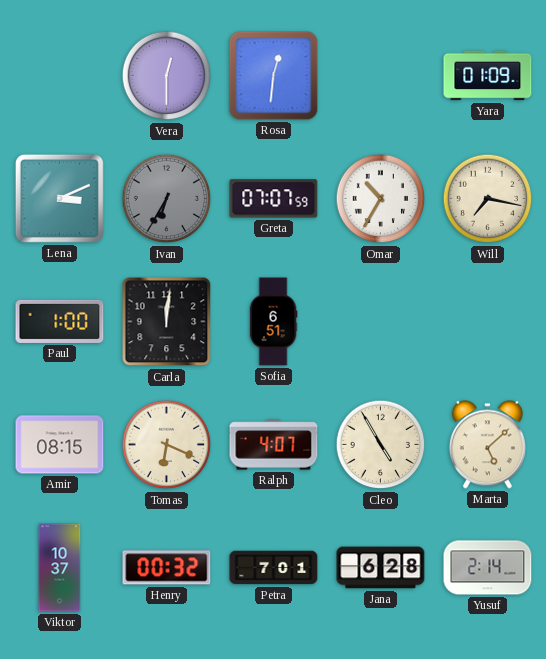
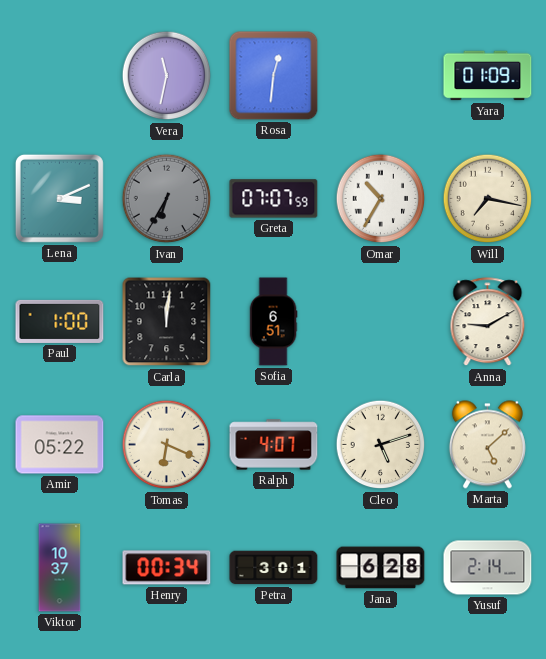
Vera: 12:30 -> 11:32
Anna: none -> 9:10
Amir: 08:15 -> 05:22
Cleo: 4:55 -> 5:12
Henry: 00:32 -> 00:34
Petra: 7:01 -> 3:01
